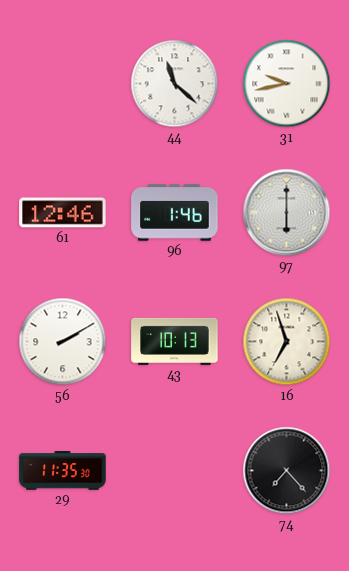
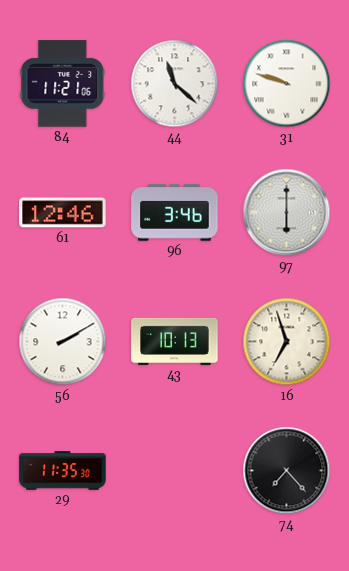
84: none -> 11:21
31: 9:43 -> 9:48
96: 1:46 -> 3:46
